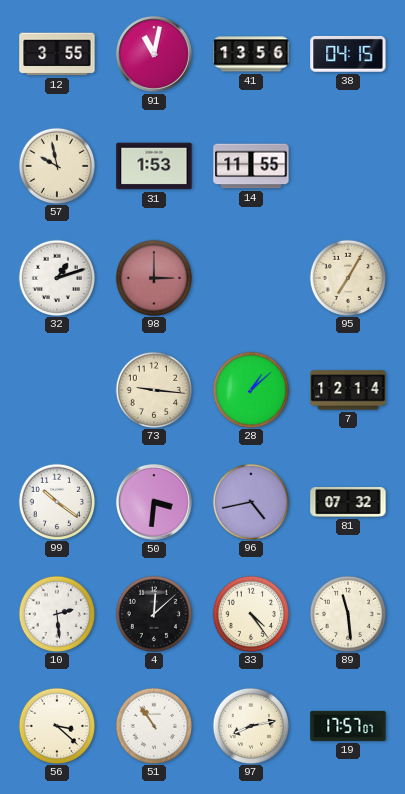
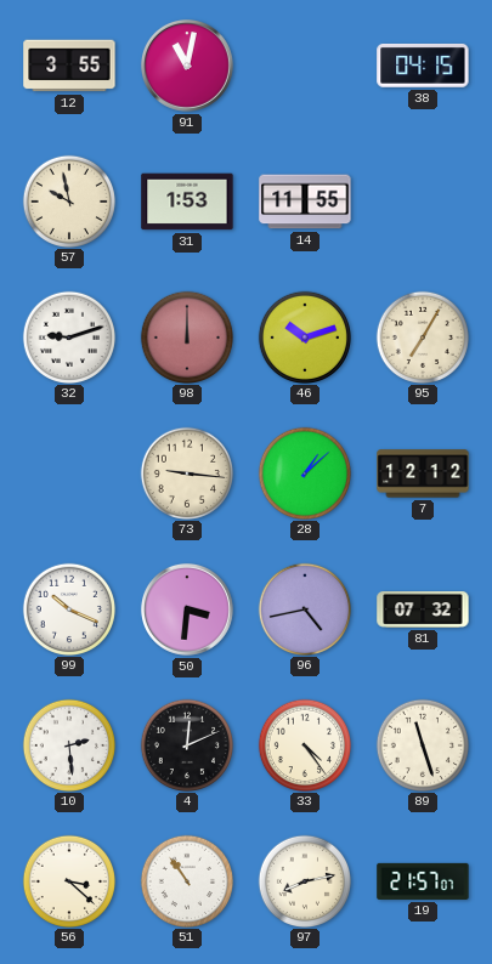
41: 13:56 -> none
32: 1:12 -> 9:12
98: 3:00 -> 12:00
46: none -> 10:12
7: 12:14 -> 12:12
99: 10:21 -> 10:19
4: 12:08 -> 12:11
89: 11:29 -> 11:27
19: 17:57 -> 21:57
